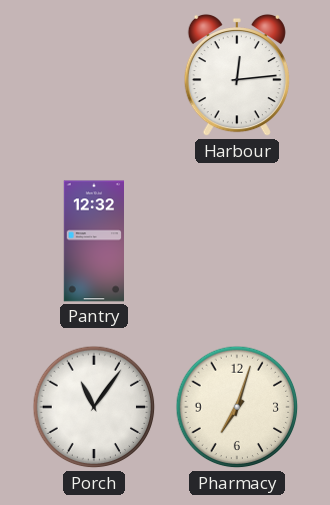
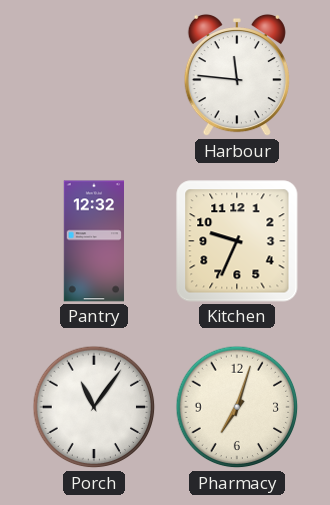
Harbour: 12:14 -> 11:46
Kitchen: none -> 9:34
